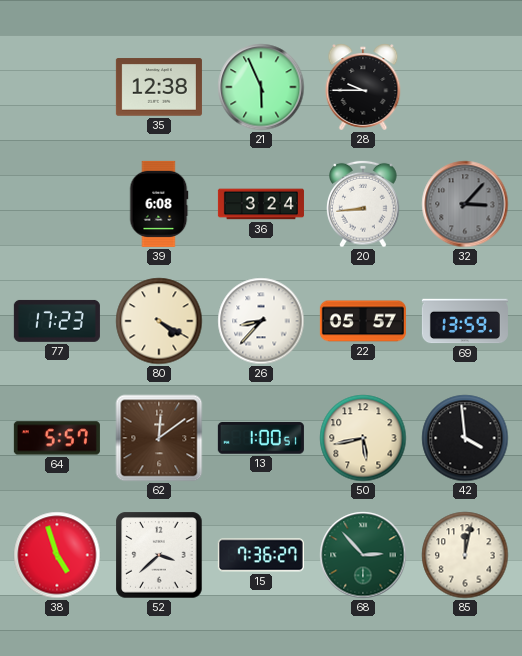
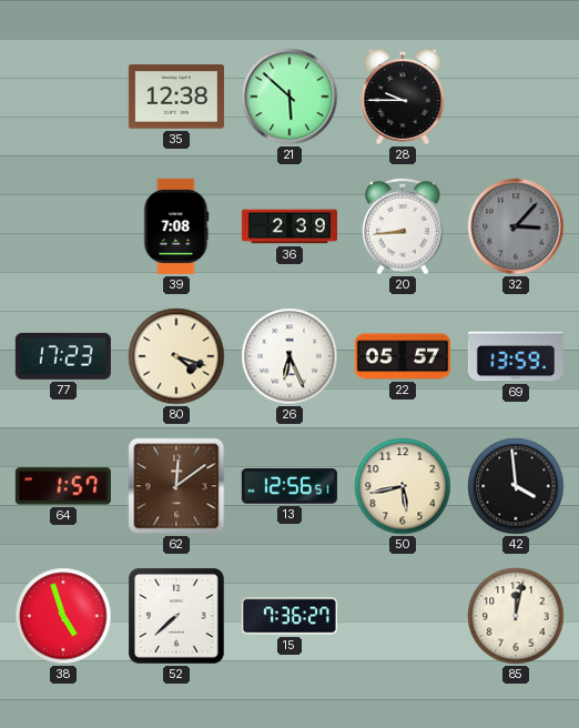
21: 5:56 -> 5:52
39: 6:08 -> 7:08
36: 3:24 -> 2:39
80: 4:20 -> 4:18
26: 8:37 -> 6:26
64: 5:57 -> 1:57
13: 1:00 -> 12:56
52: 3:38 -> 7:38
68: 2:53 -> none
